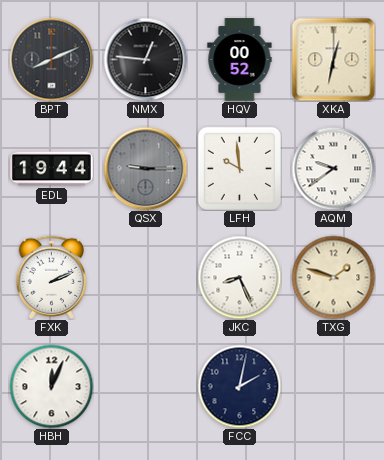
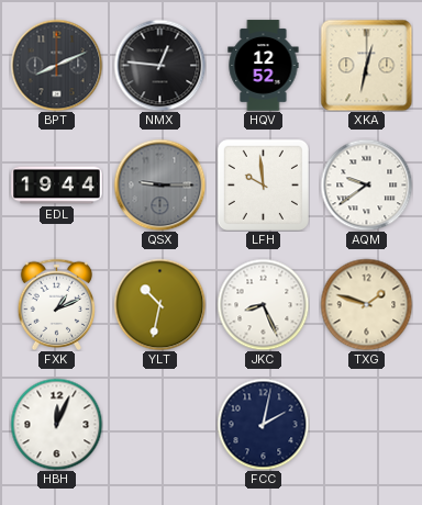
HQV: 00:52 -> 12:52
FXK: 2:11 -> 1:11
YLT: none -> 10:32
